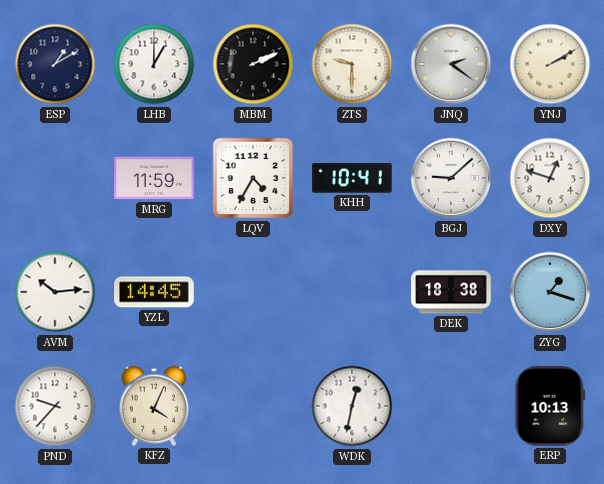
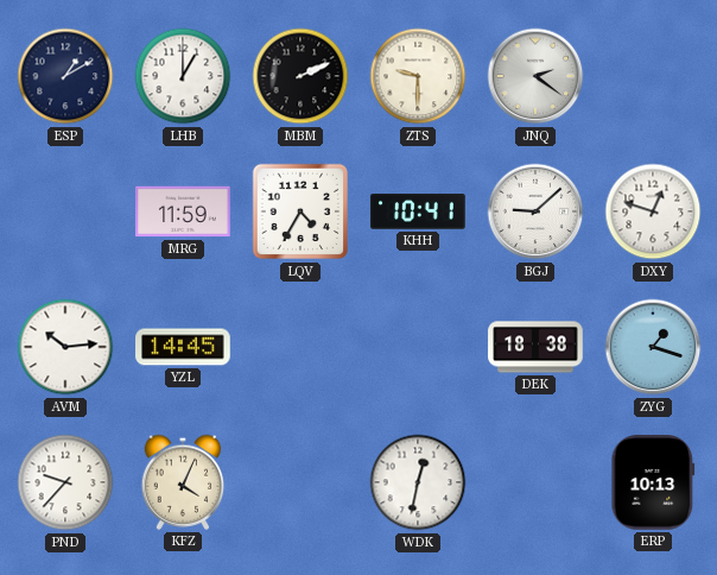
YNJ: 2:10 -> none
